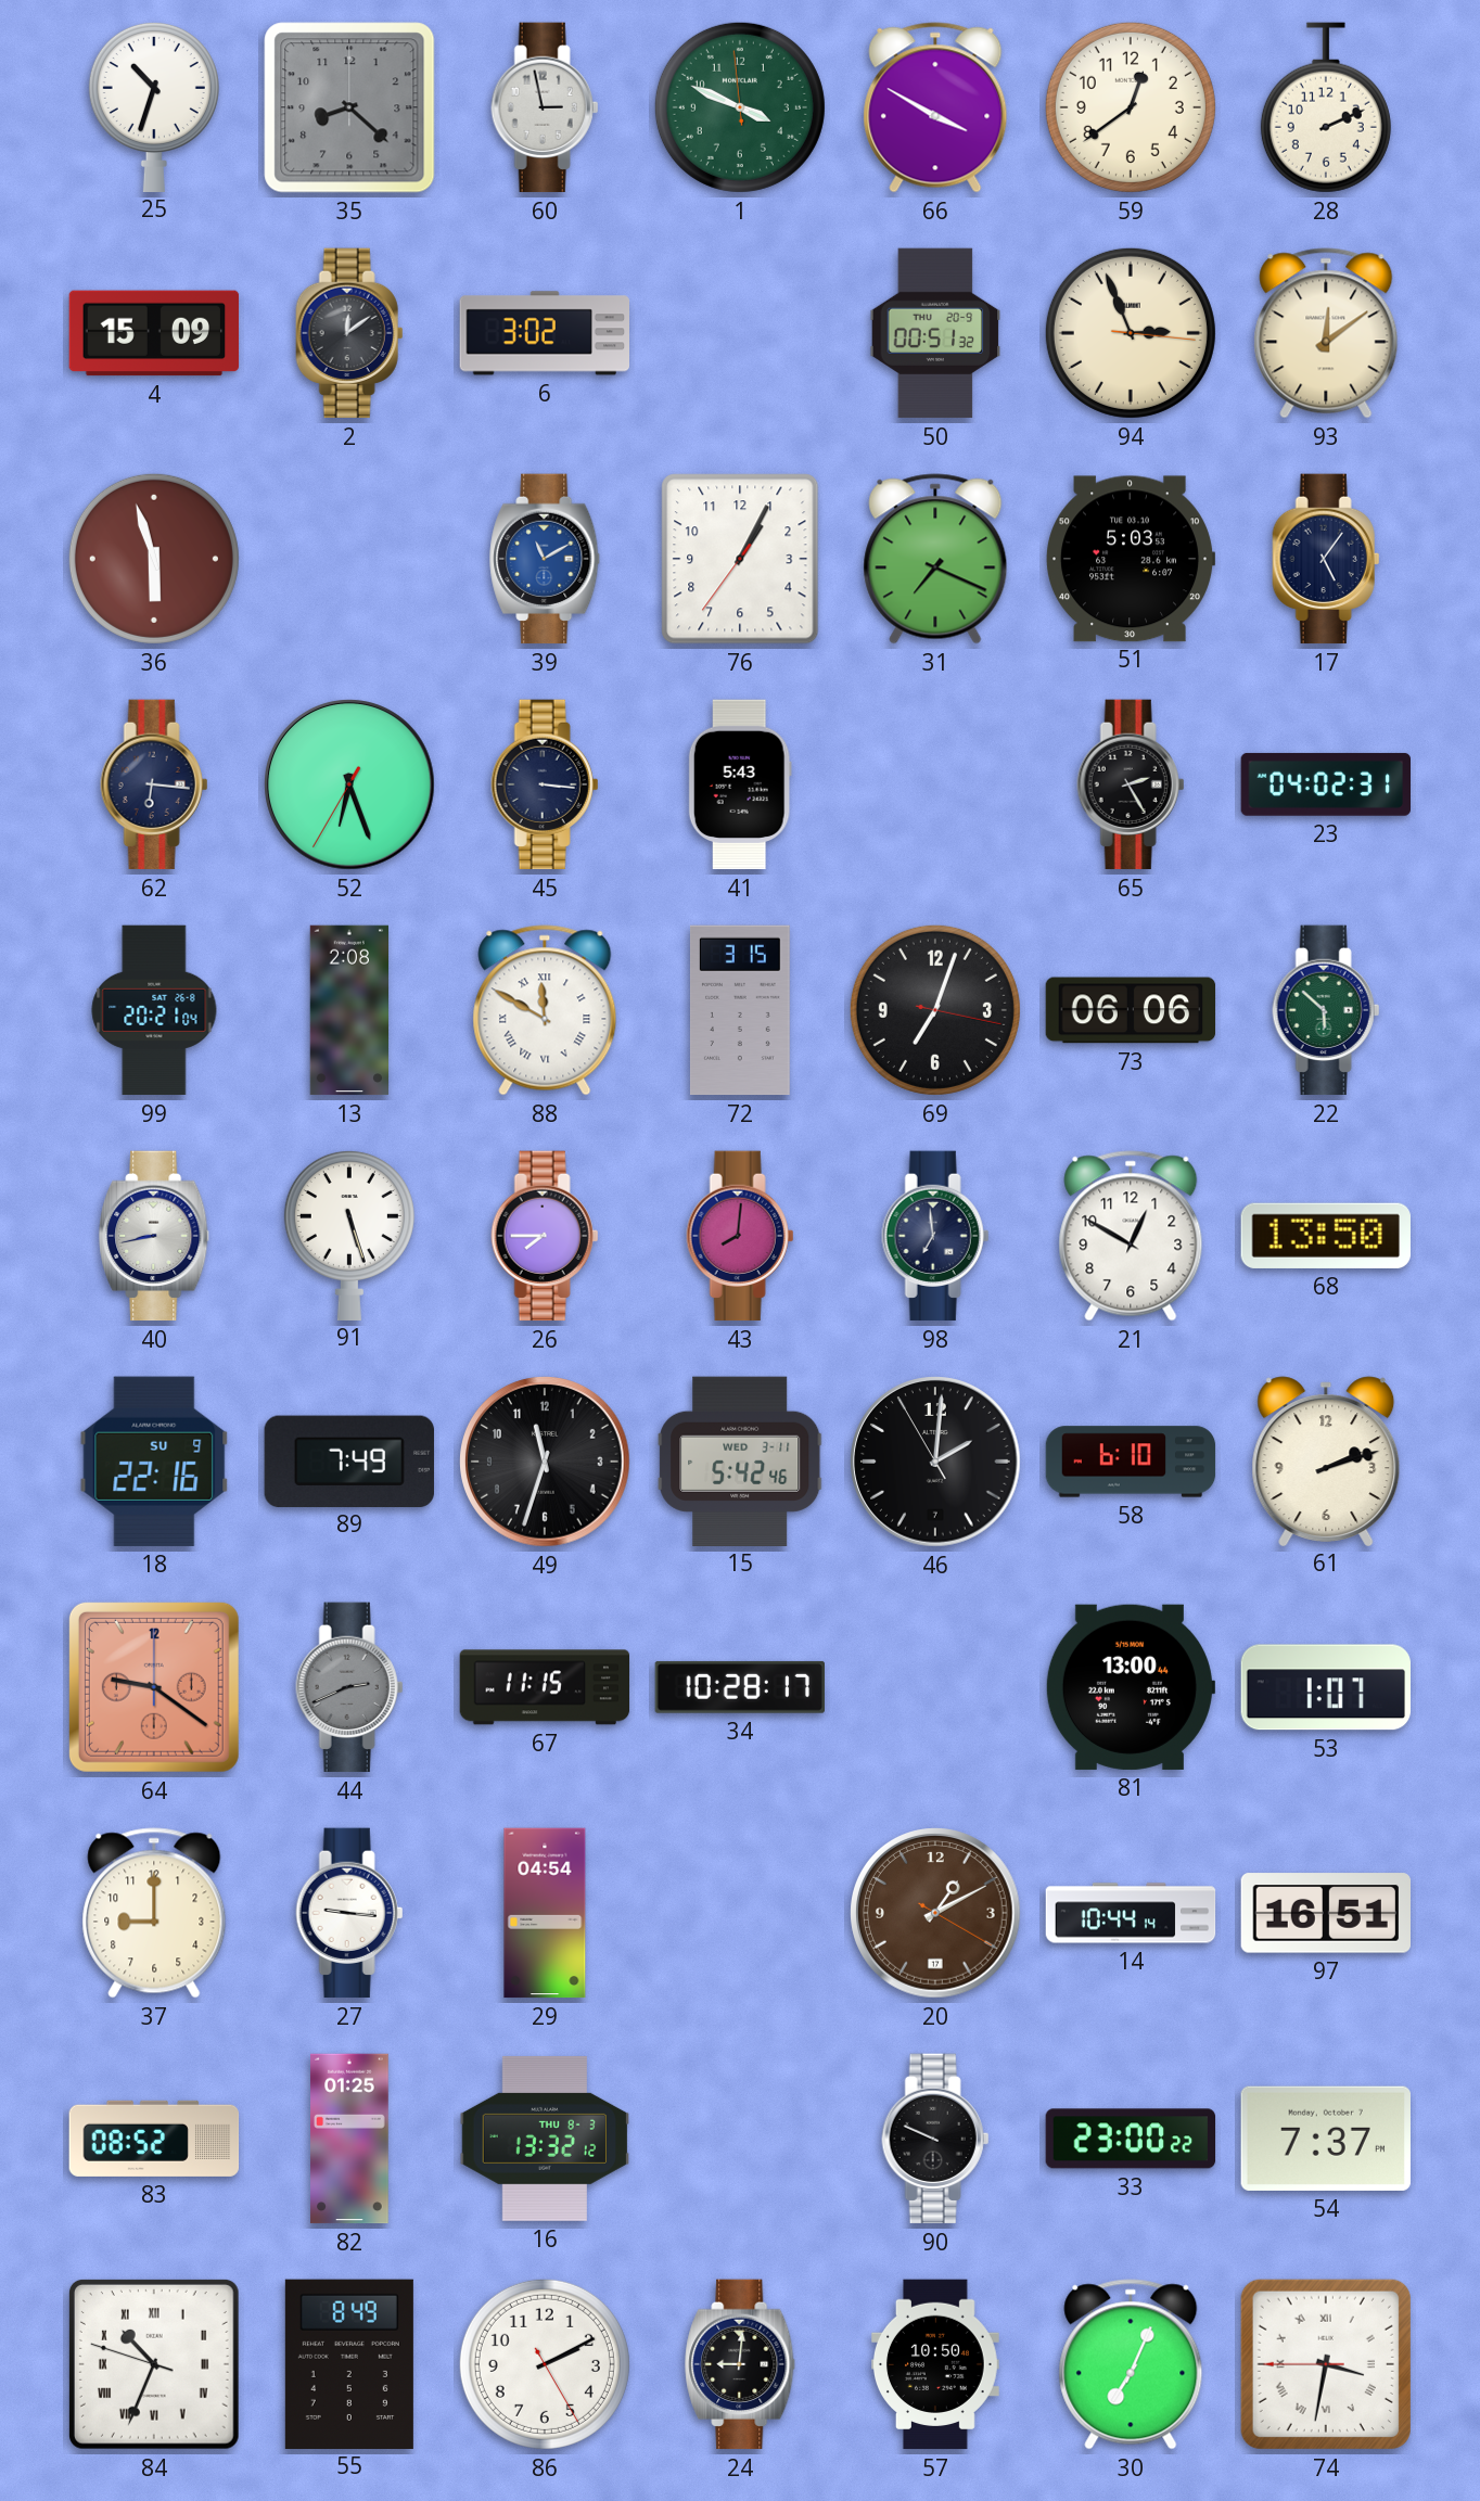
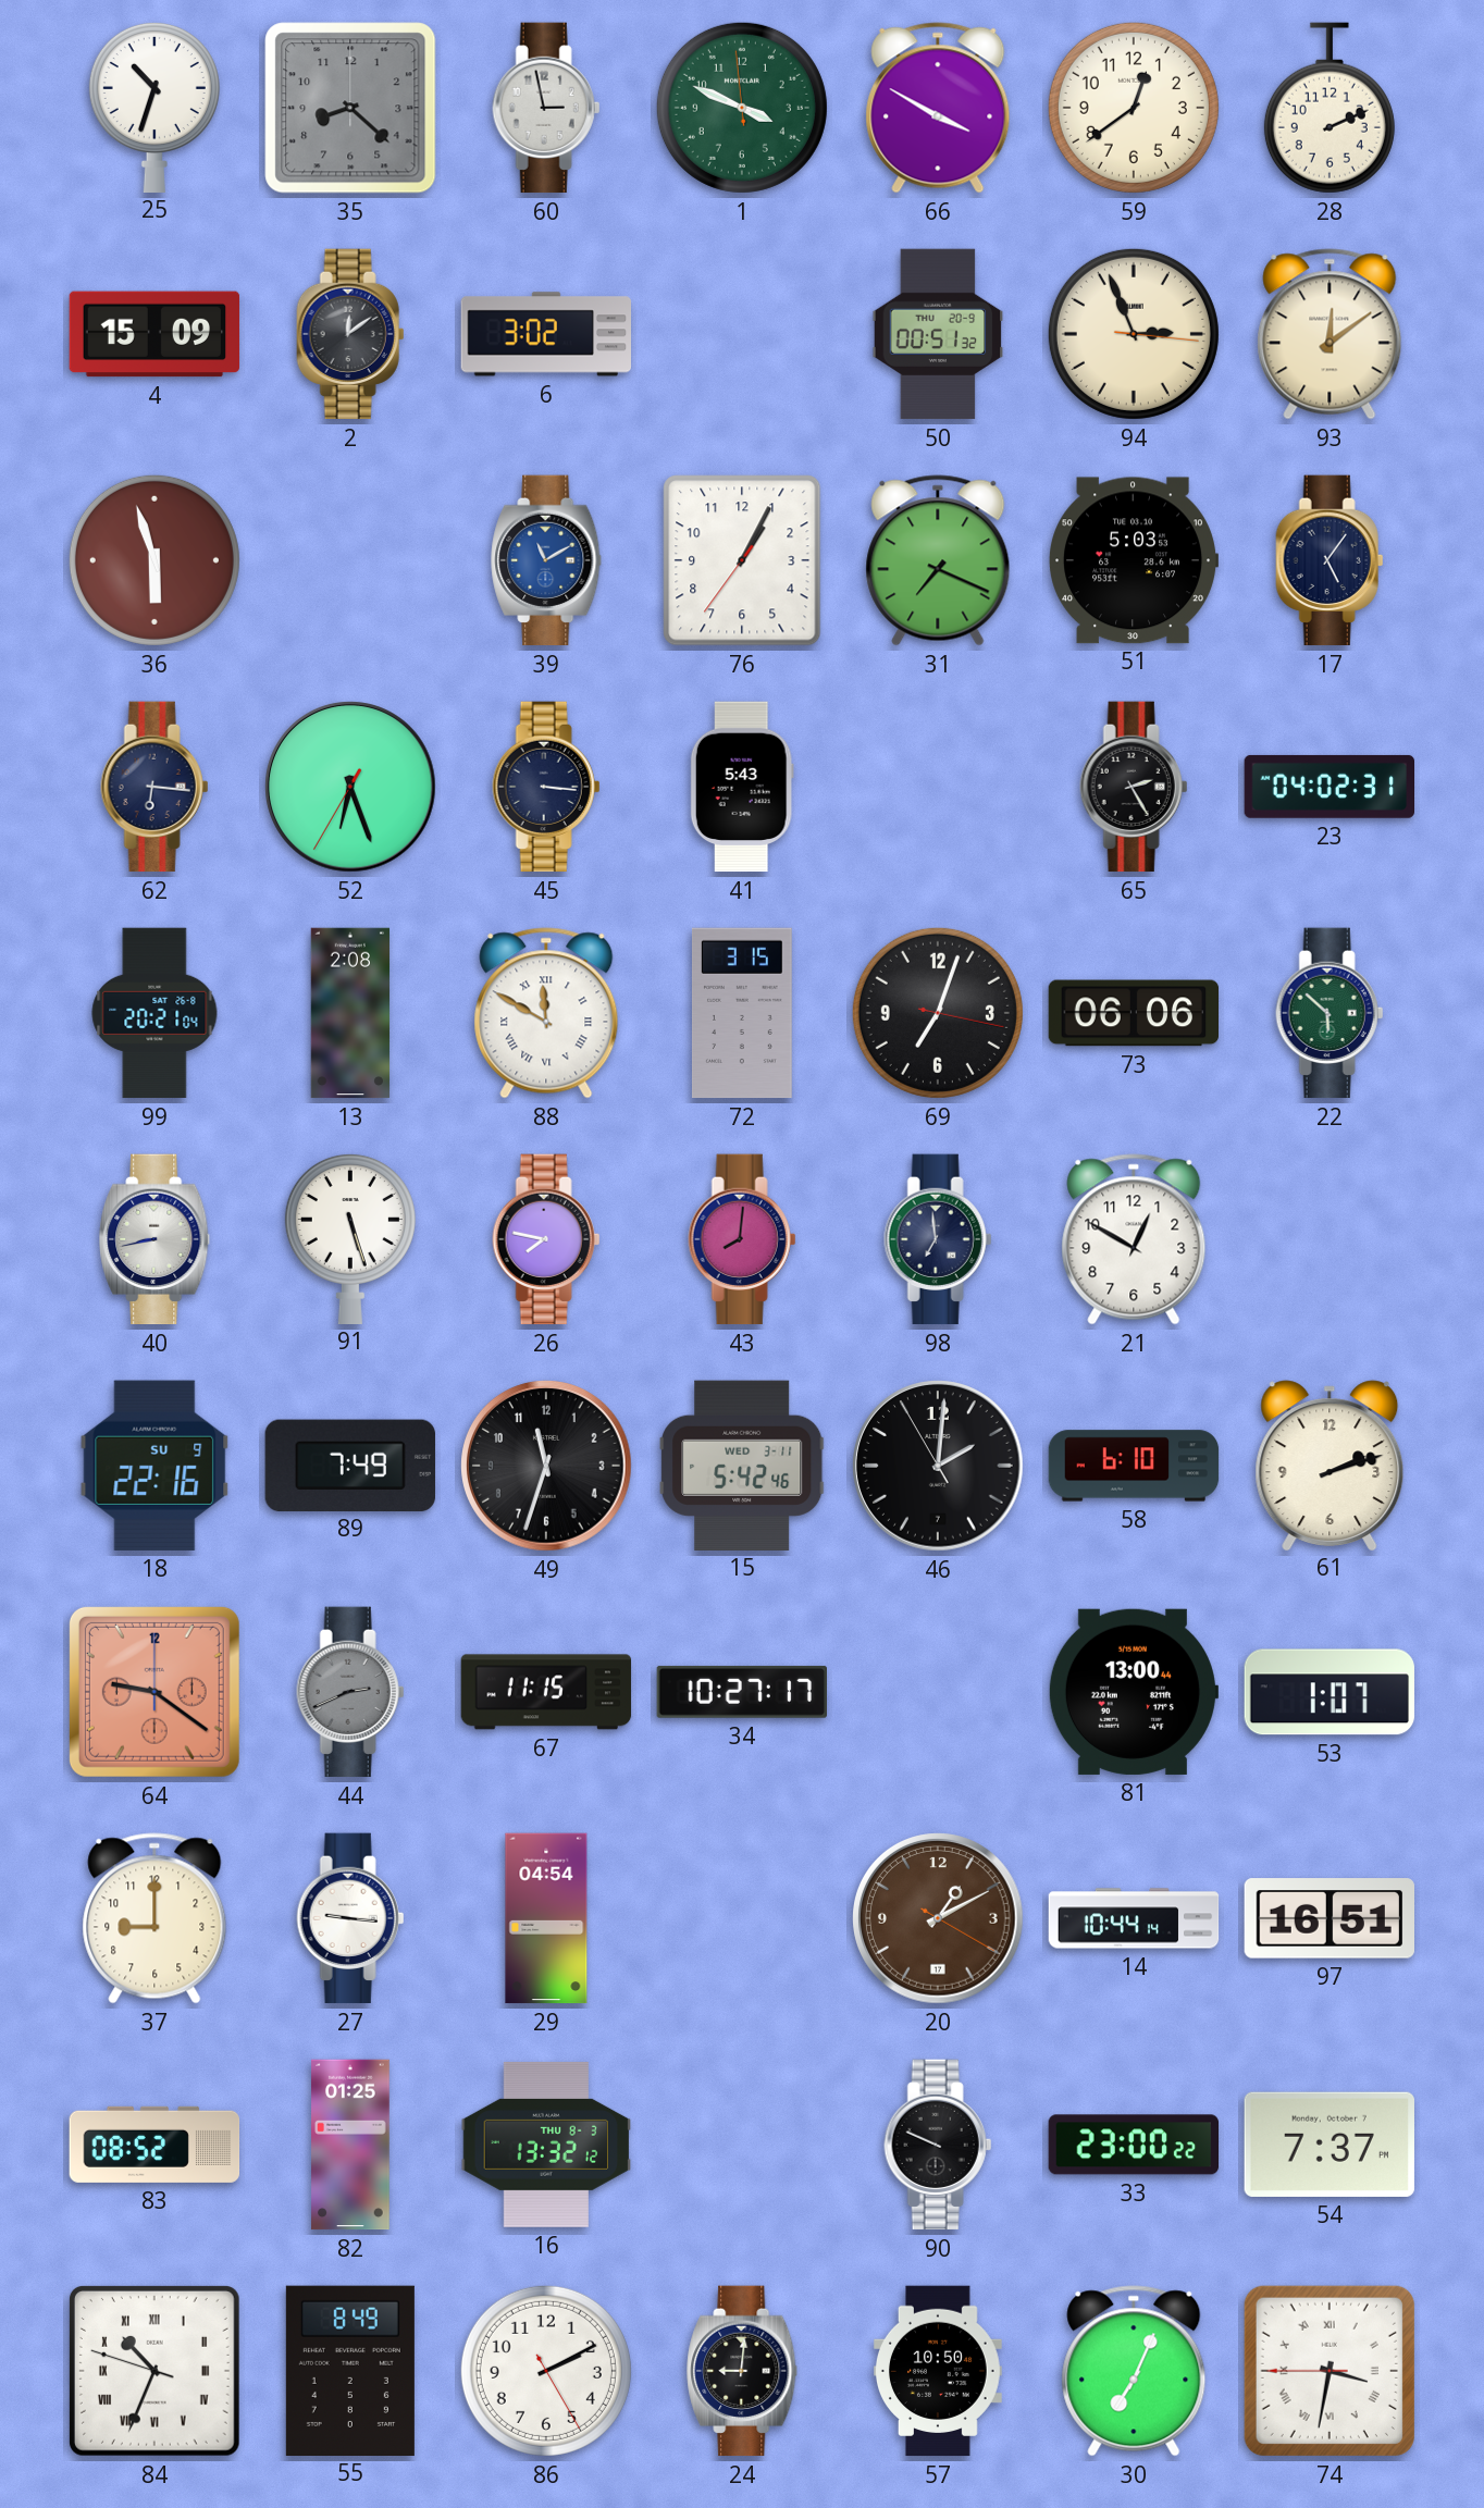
26: 7:45 -> 7:47
68: 13:50 -> none
34: 10:28 -> 10:27
